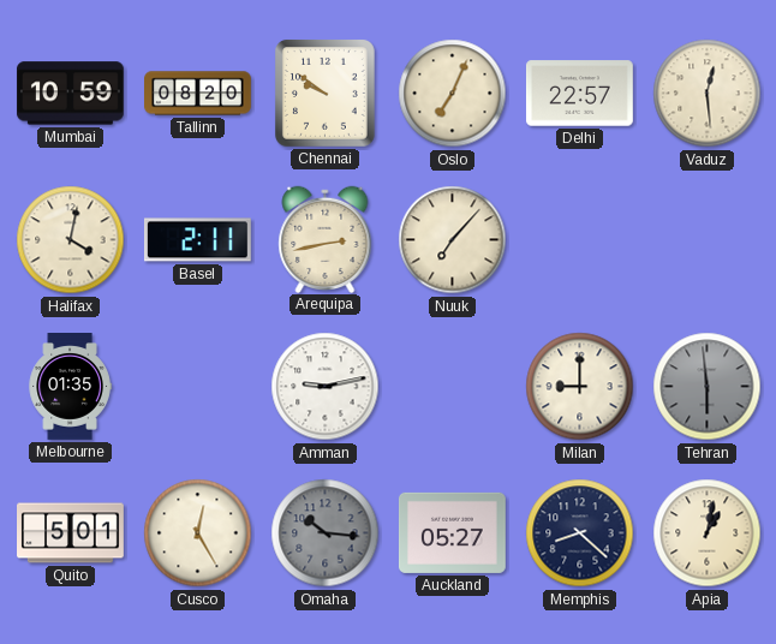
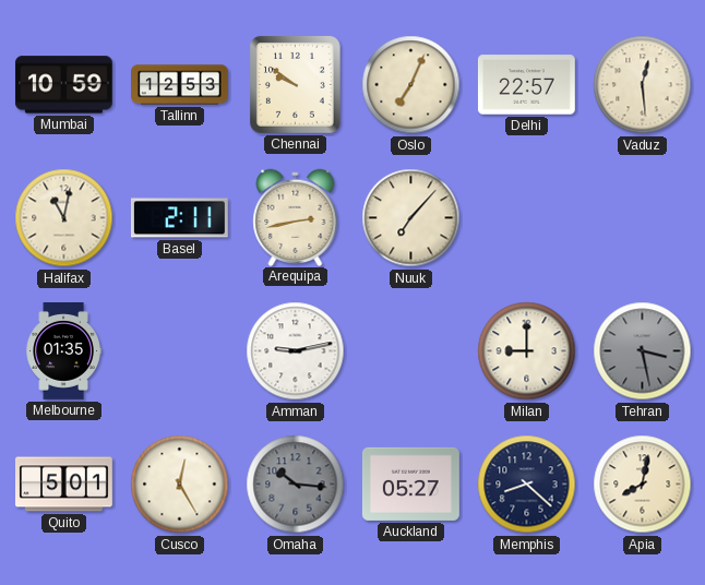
Tallinn: 08:20 -> 12:53
Halifax: 4:02 -> 11:02
Tehran: 5:59 -> 3:28
Apia: 1:02 -> 8:02
